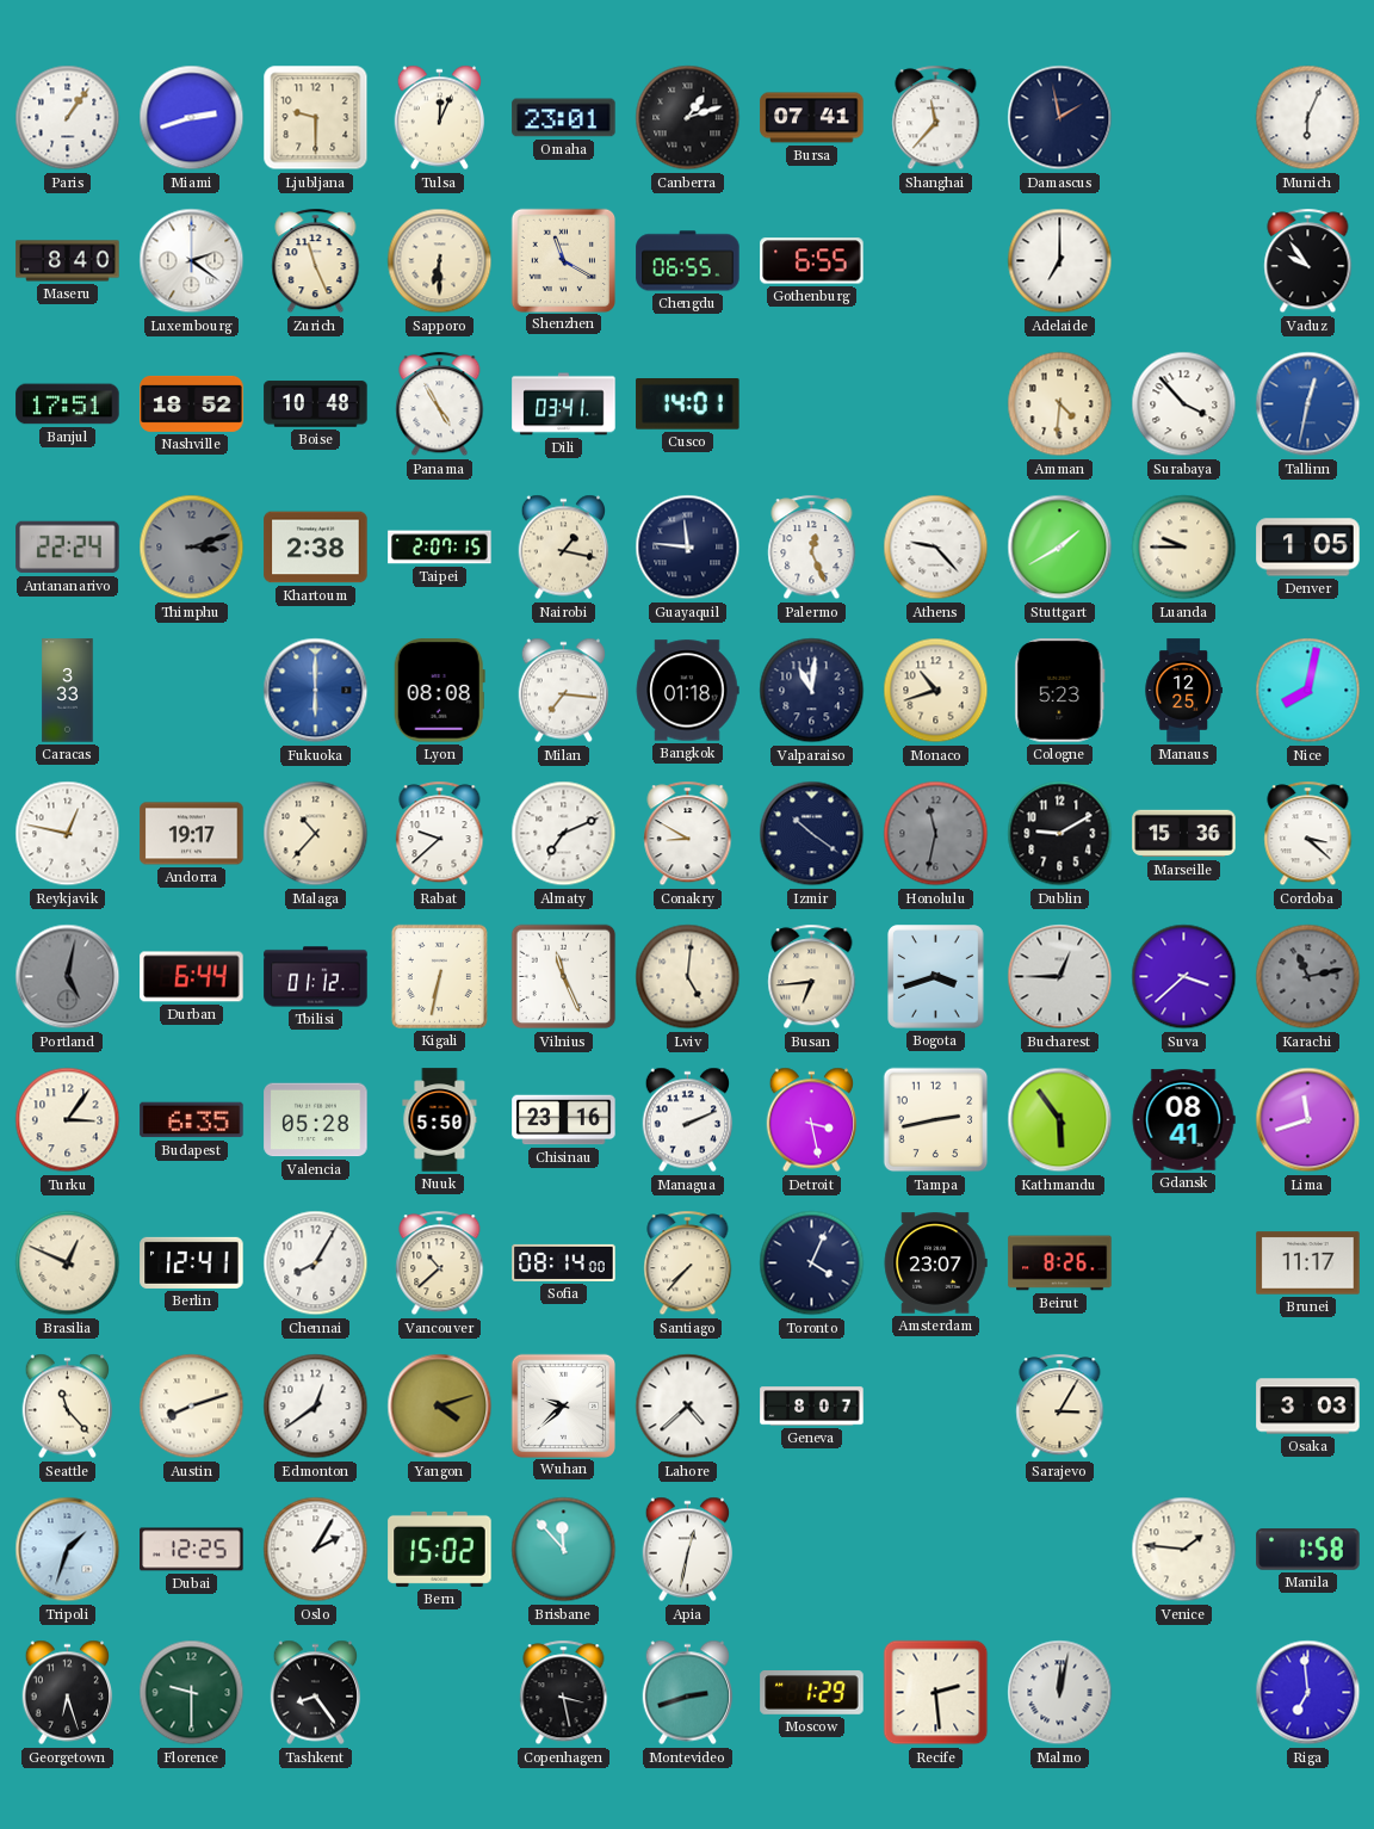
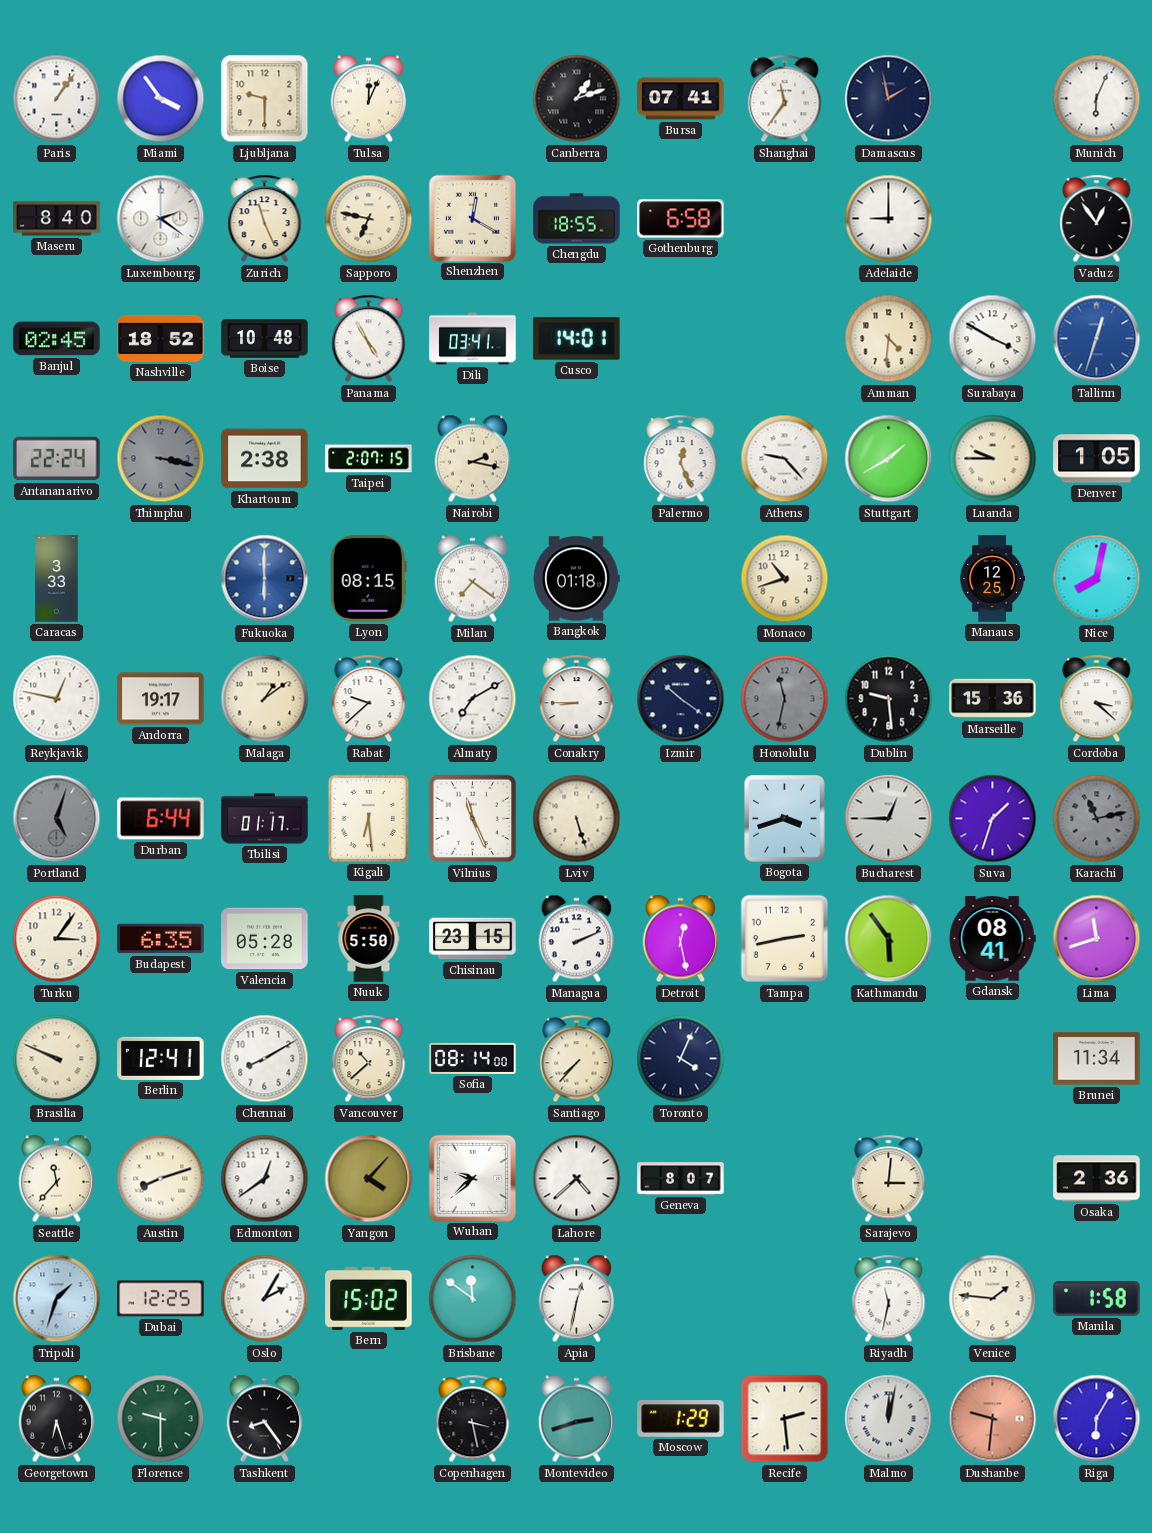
Miami: 2:42 -> 3:54
Omaha: 23:01 -> none
Shanghai: 11:37 -> 11:36
Sapporo: 6:30 -> 6:47
Shenzhen: 11:20 -> 12:20
Chengdu: 06:55 -> 18:55
Gothenburg: 6:55 -> 6:58
Adelaide: 7:00 -> 9:00
Vaduz: 9:54 -> 12:54
Banjul: 17:51 -> 02:45
Surabaya: 3:53 -> 3:50
Tallinn: 12:32 -> 12:33
Thimphu: 3:12 -> 3:17
Nairobi: 1:17 -> 2:17
Guayaquil: 11:46 -> none
Lyon: 08:08 -> 08:15
Milan: 7:16 -> 7:21
Valparaiso: 11:01 -> none
Cologne: 5:23 -> none
Malaga: 10:37 -> 1:09
Almaty: 7:11 -> 7:10
Conakry: 8:50 -> 8:45
Dublin: 9:10 -> 9:29
Portland: 5:02 -> 5:03
Tbilisi: 01:12 -> 01:17
Kigali: 6:32 -> 6:29
Lviv: 5:01 -> 5:27
Busan: 6:44 -> none
Suva: 3:38 -> 1:33
Chisinau: 23:16 -> 23:15
Detroit: 3:28 -> 12:28
Brasilia: 12:49 -> 9:49
Chennai: 8:05 -> 8:10
Amsterdam: 23:07 -> none
Beirut: 8:26 -> none
Brunei: 11:17 -> 11:34
Seattle: 11:23 -> 11:37
Yangon: 4:12 -> 4:07
Sarajevo: 3:05 -> 3:01
Osaka: 3:03 -> 2:36
Brisbane: 11:53 -> 11:51
Riyadh: none -> 11:32
Dushanbe: none -> 9:31
Riga: 6:59 -> 6:05
